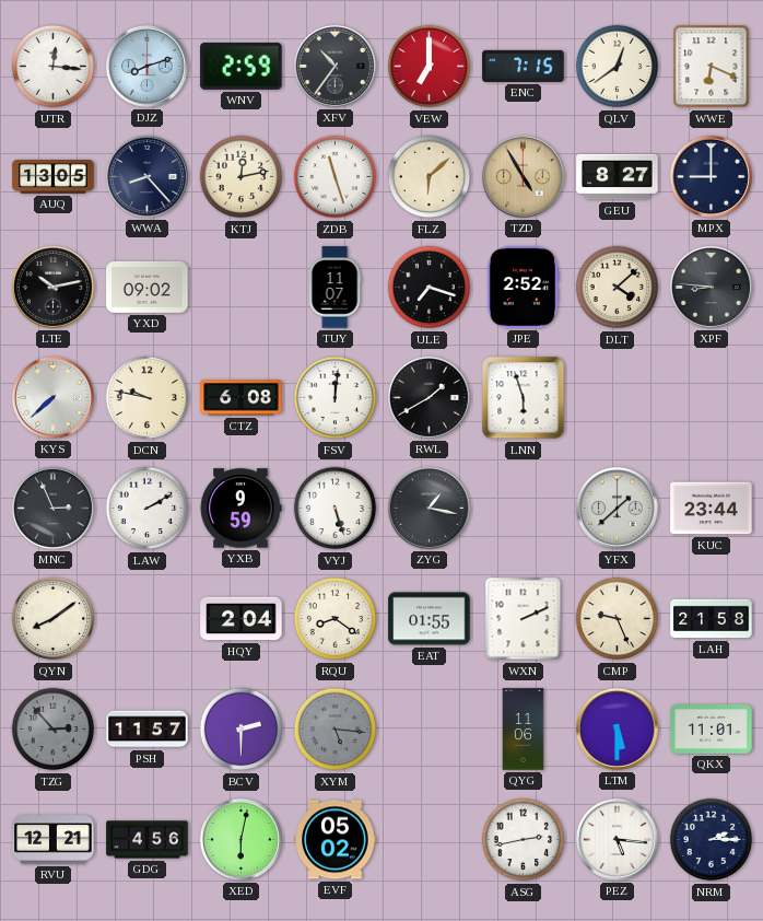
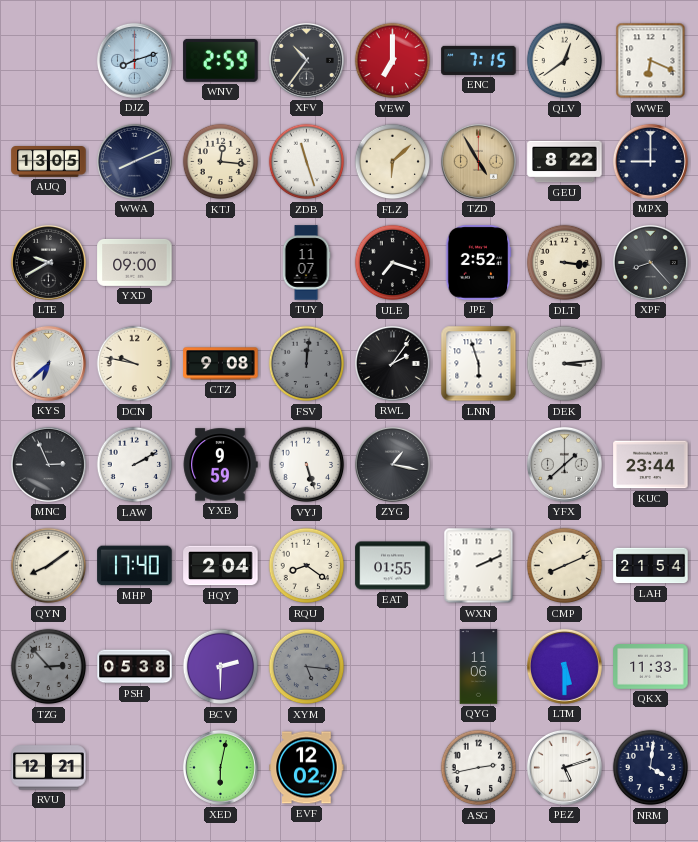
UTR: 12:16 -> none
WWA: 8:23 -> 8:11
KTJ: 12:13 -> 12:16
GEU: 8:27 -> 8:22
LTE: 10:13 -> 9:40
YXD: 09:02 -> 09:00
DLT: 4:08 -> 3:16
XPF: 8:46 -> 8:23
KYS: 7:38 -> 6:38
CTZ: 6:08 -> 9:08
FSV dial: white -> grey
RWL: 1:40 -> 2:06
DEK: none -> 3:14
MHP: none -> 17:40
CMP: 9:26 -> 8:11
LAH: 21:58 -> 21:54
PSH: 11:57 -> 05:38
QKX: 11:01 -> 11:33
GDG: 4:56 -> none
EVF: 05:02 -> 12:02
PEZ: 5:16 -> 5:12
NRM: 2:15 -> 4:01
